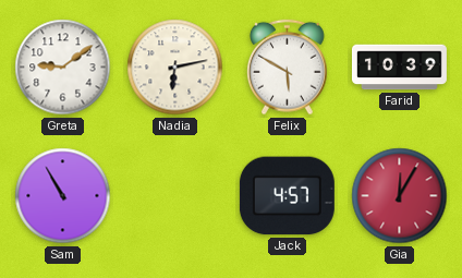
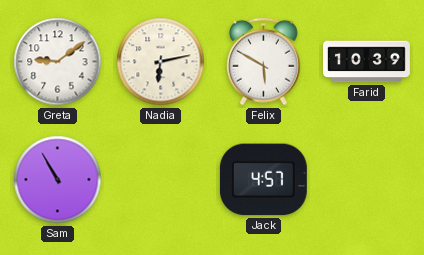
Gia: 12:05 -> none
